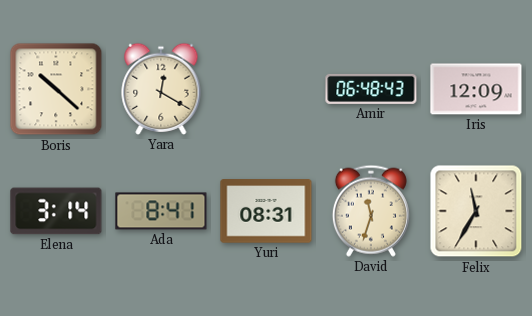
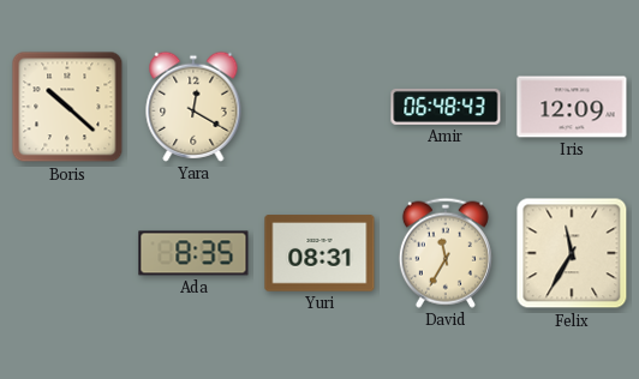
Elena: 3:14 -> none
Ada: 8:41 -> 8:35
David: 11:33 -> 11:35
